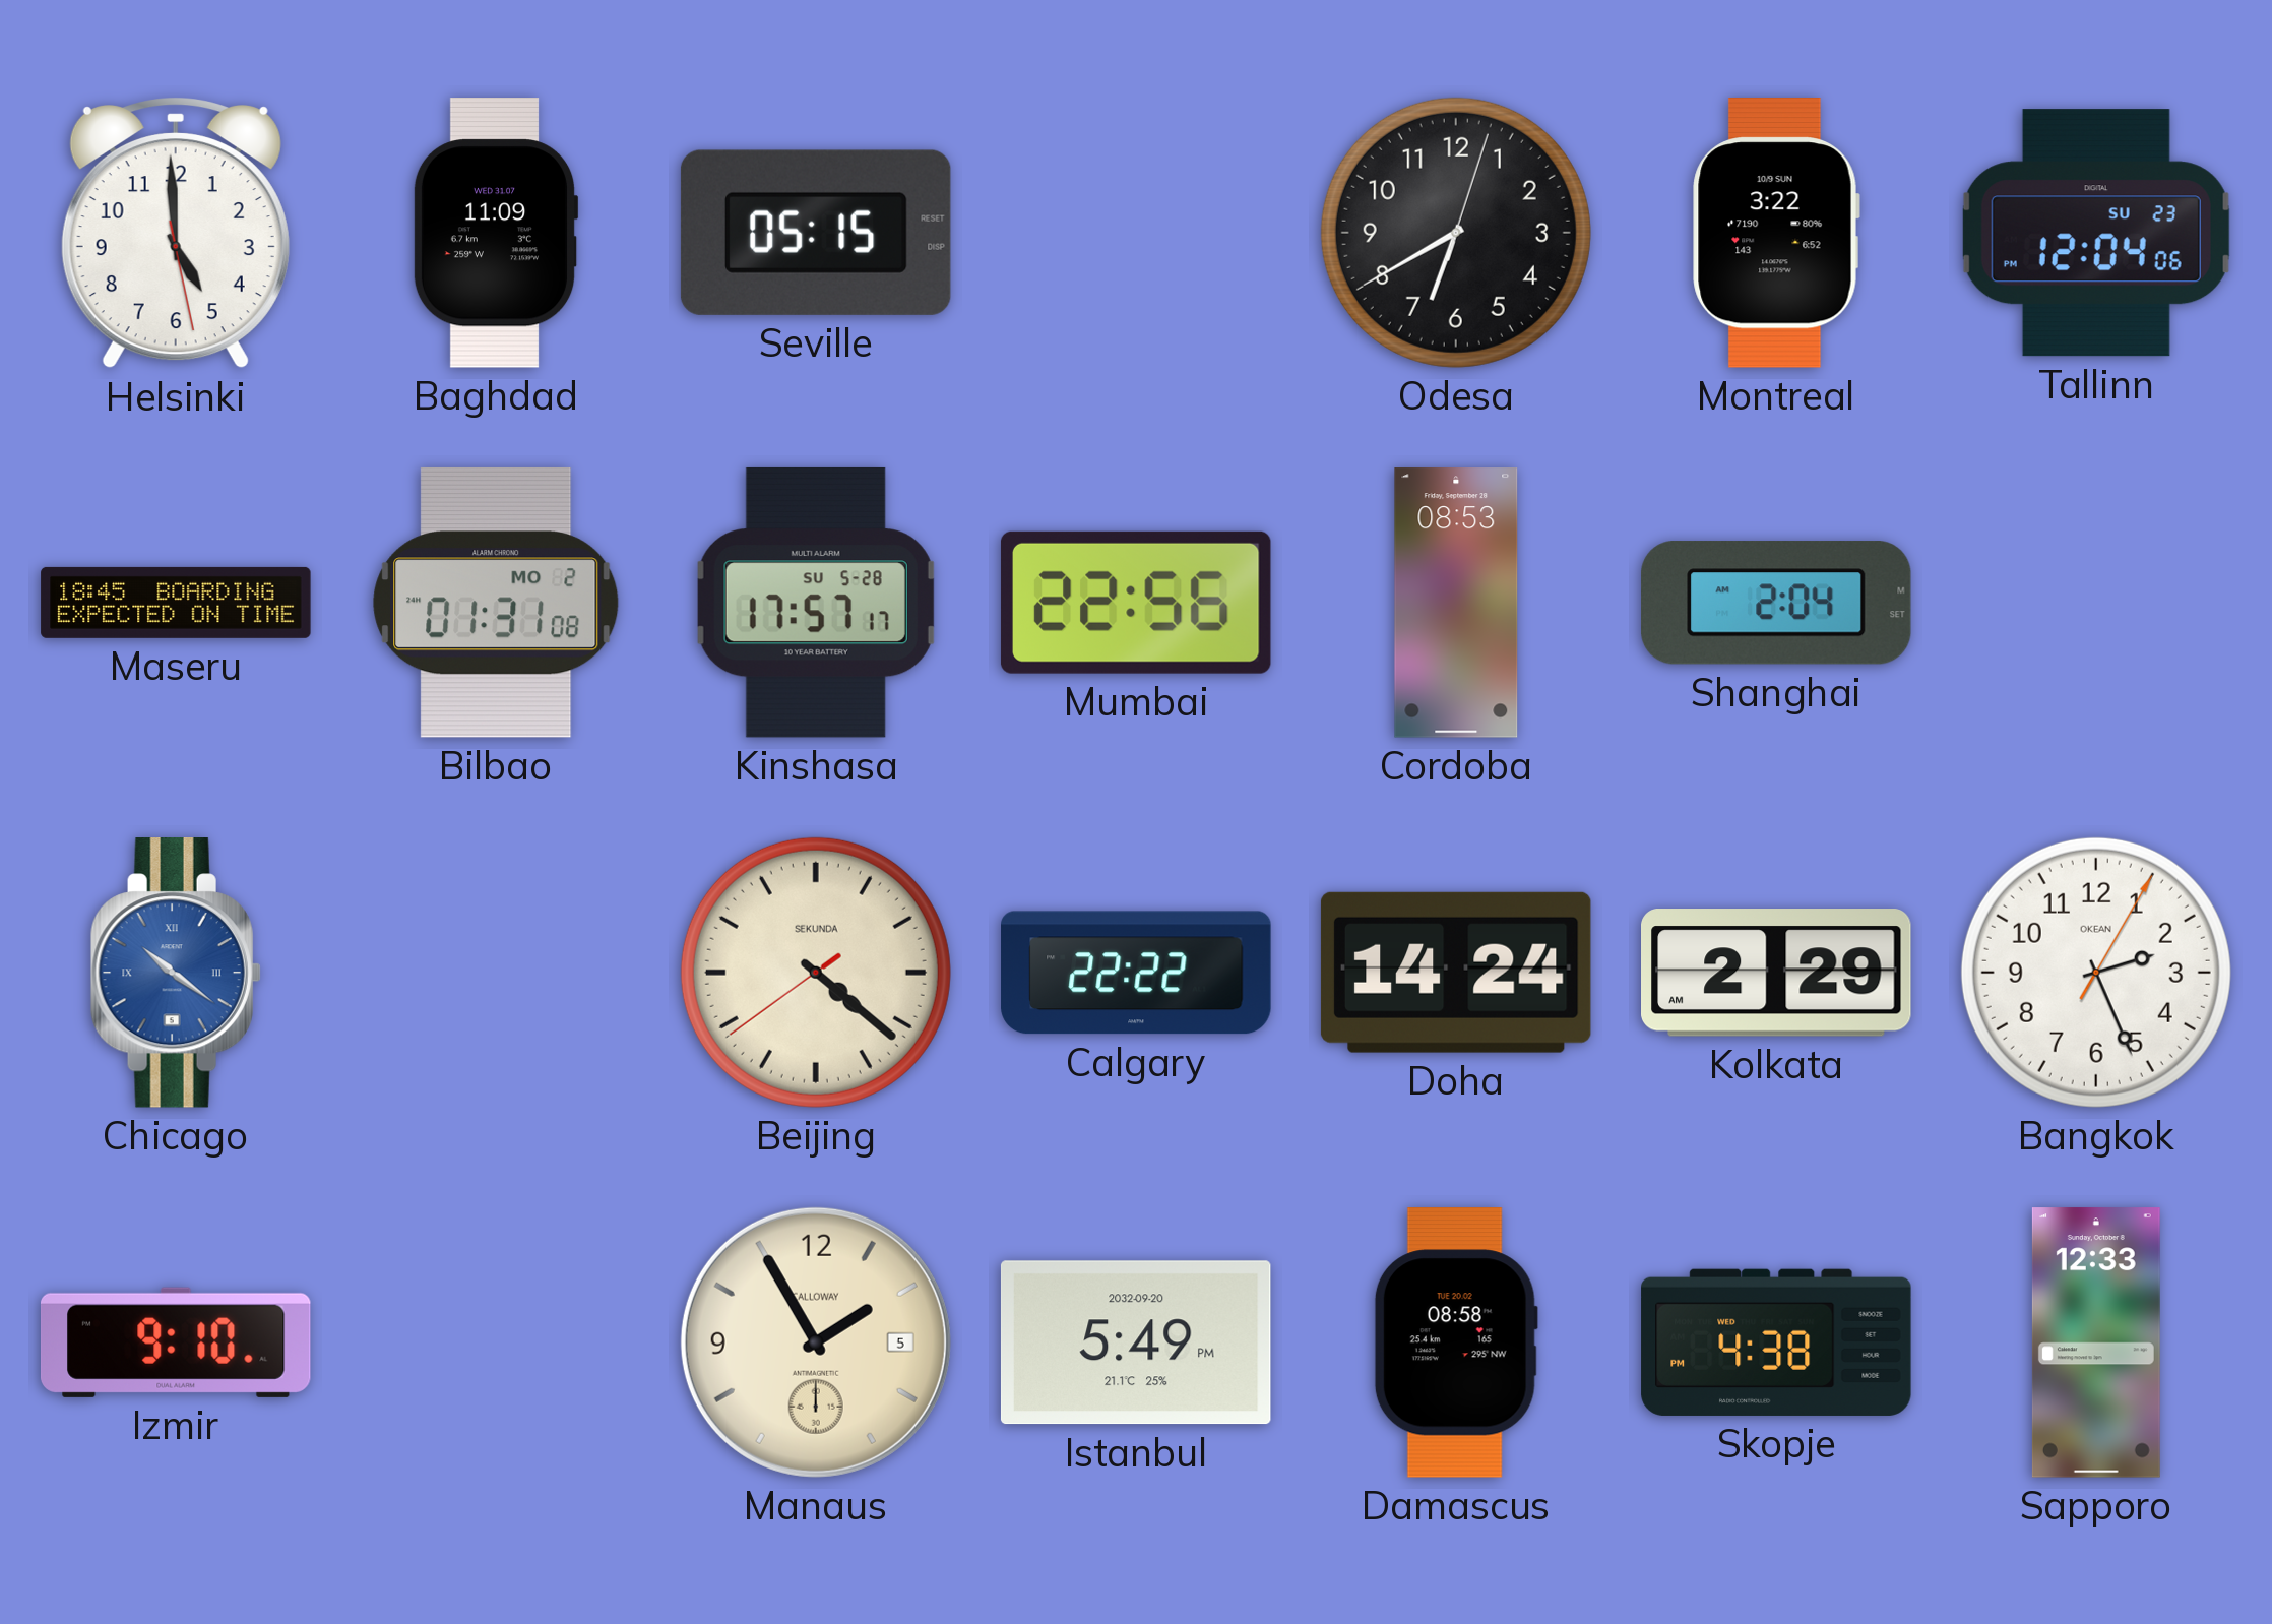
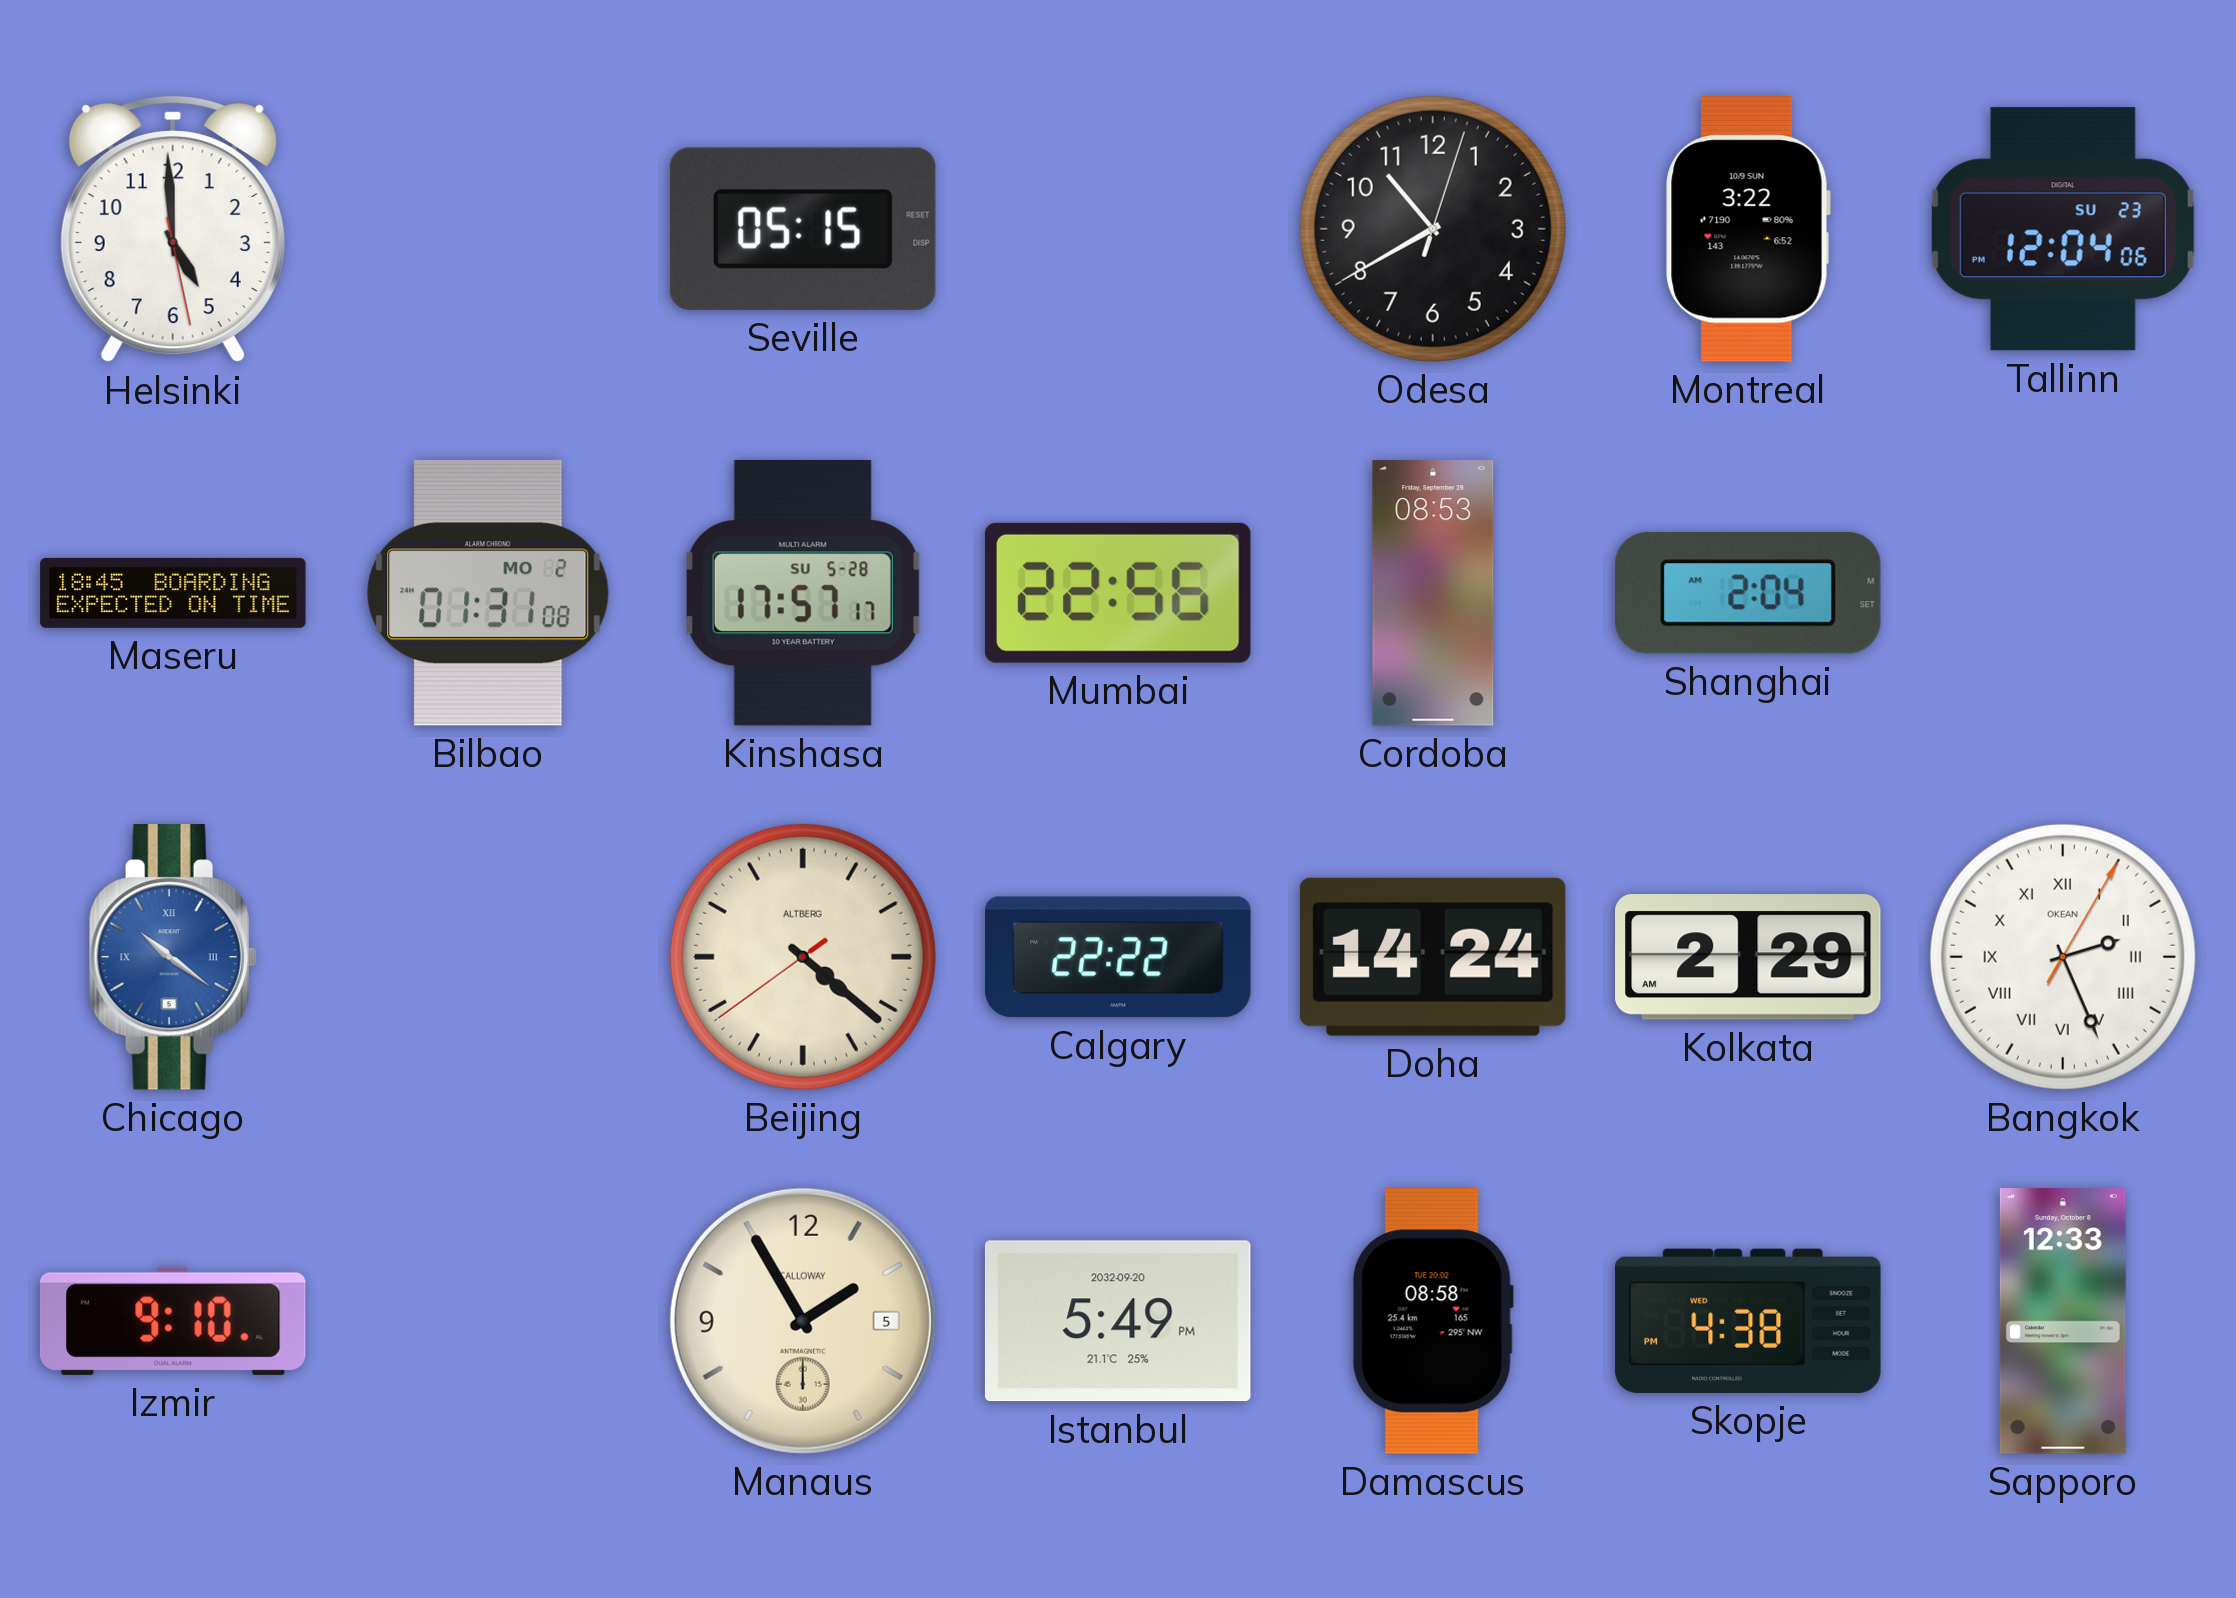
Baghdad: 11:09 -> none
Odesa: 6:40 -> 10:40
Beijing brand: SEKUNDA -> ALTBERG
Bangkok numerals: Arabic -> Roman
